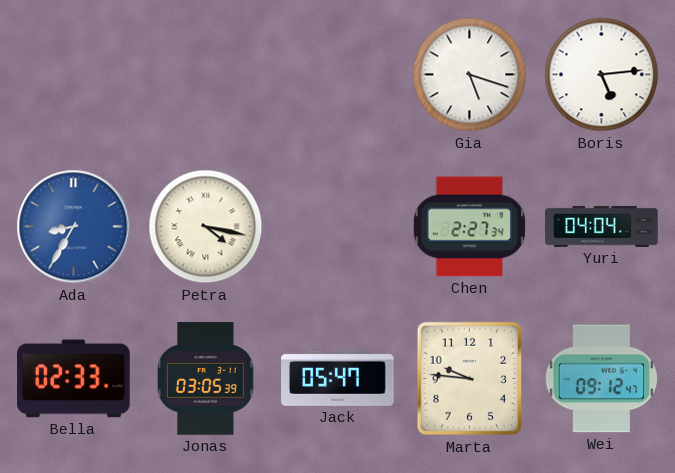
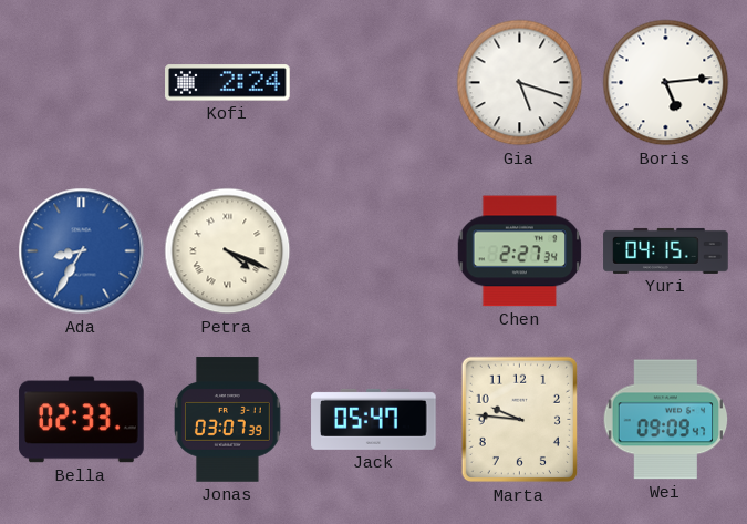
Kofi: none -> 2:24
Petra: 4:17 -> 4:19
Yuri: 04:04 -> 04:15
Jonas: 03:05 -> 03:07
Wei: 09:12 -> 09:09
